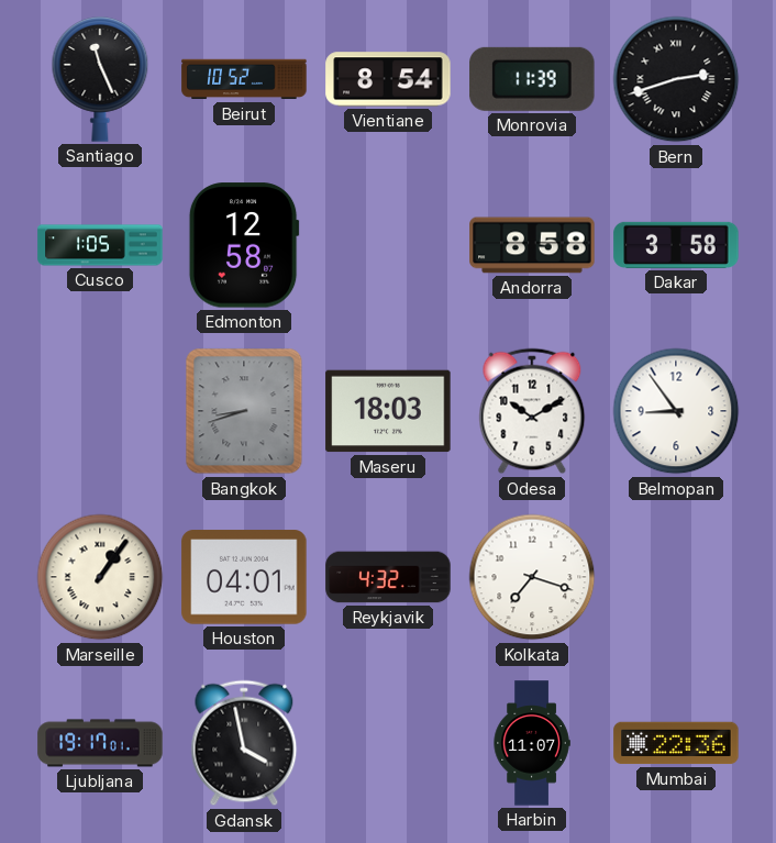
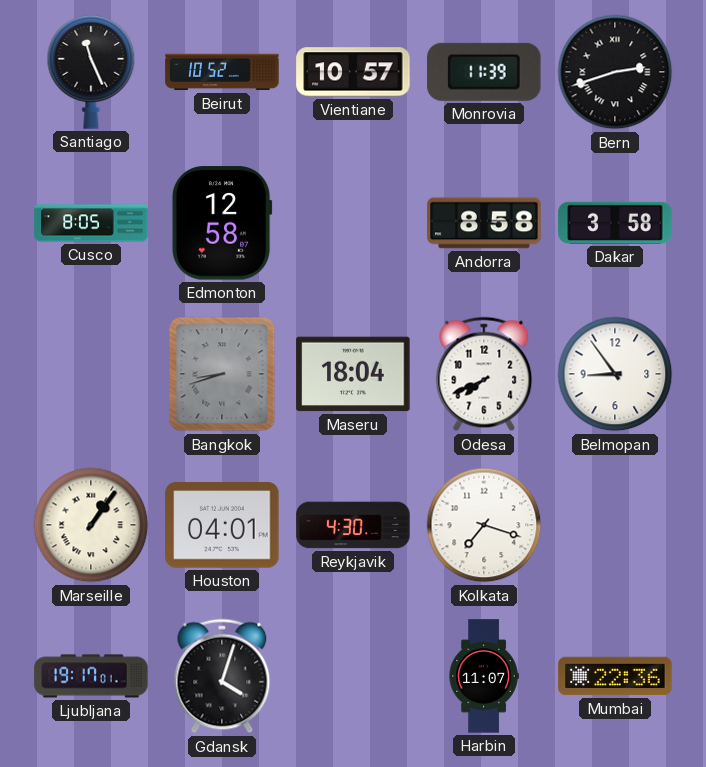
Vientiane: 8:54 -> 10:57
Cusco: 1:05 -> 8:05
Maseru: 18:03 -> 18:04
Odesa: 10:10 -> 7:41
Reykjavik: 4:32 -> 4:30
Gdansk: 3:58 -> 4:03
